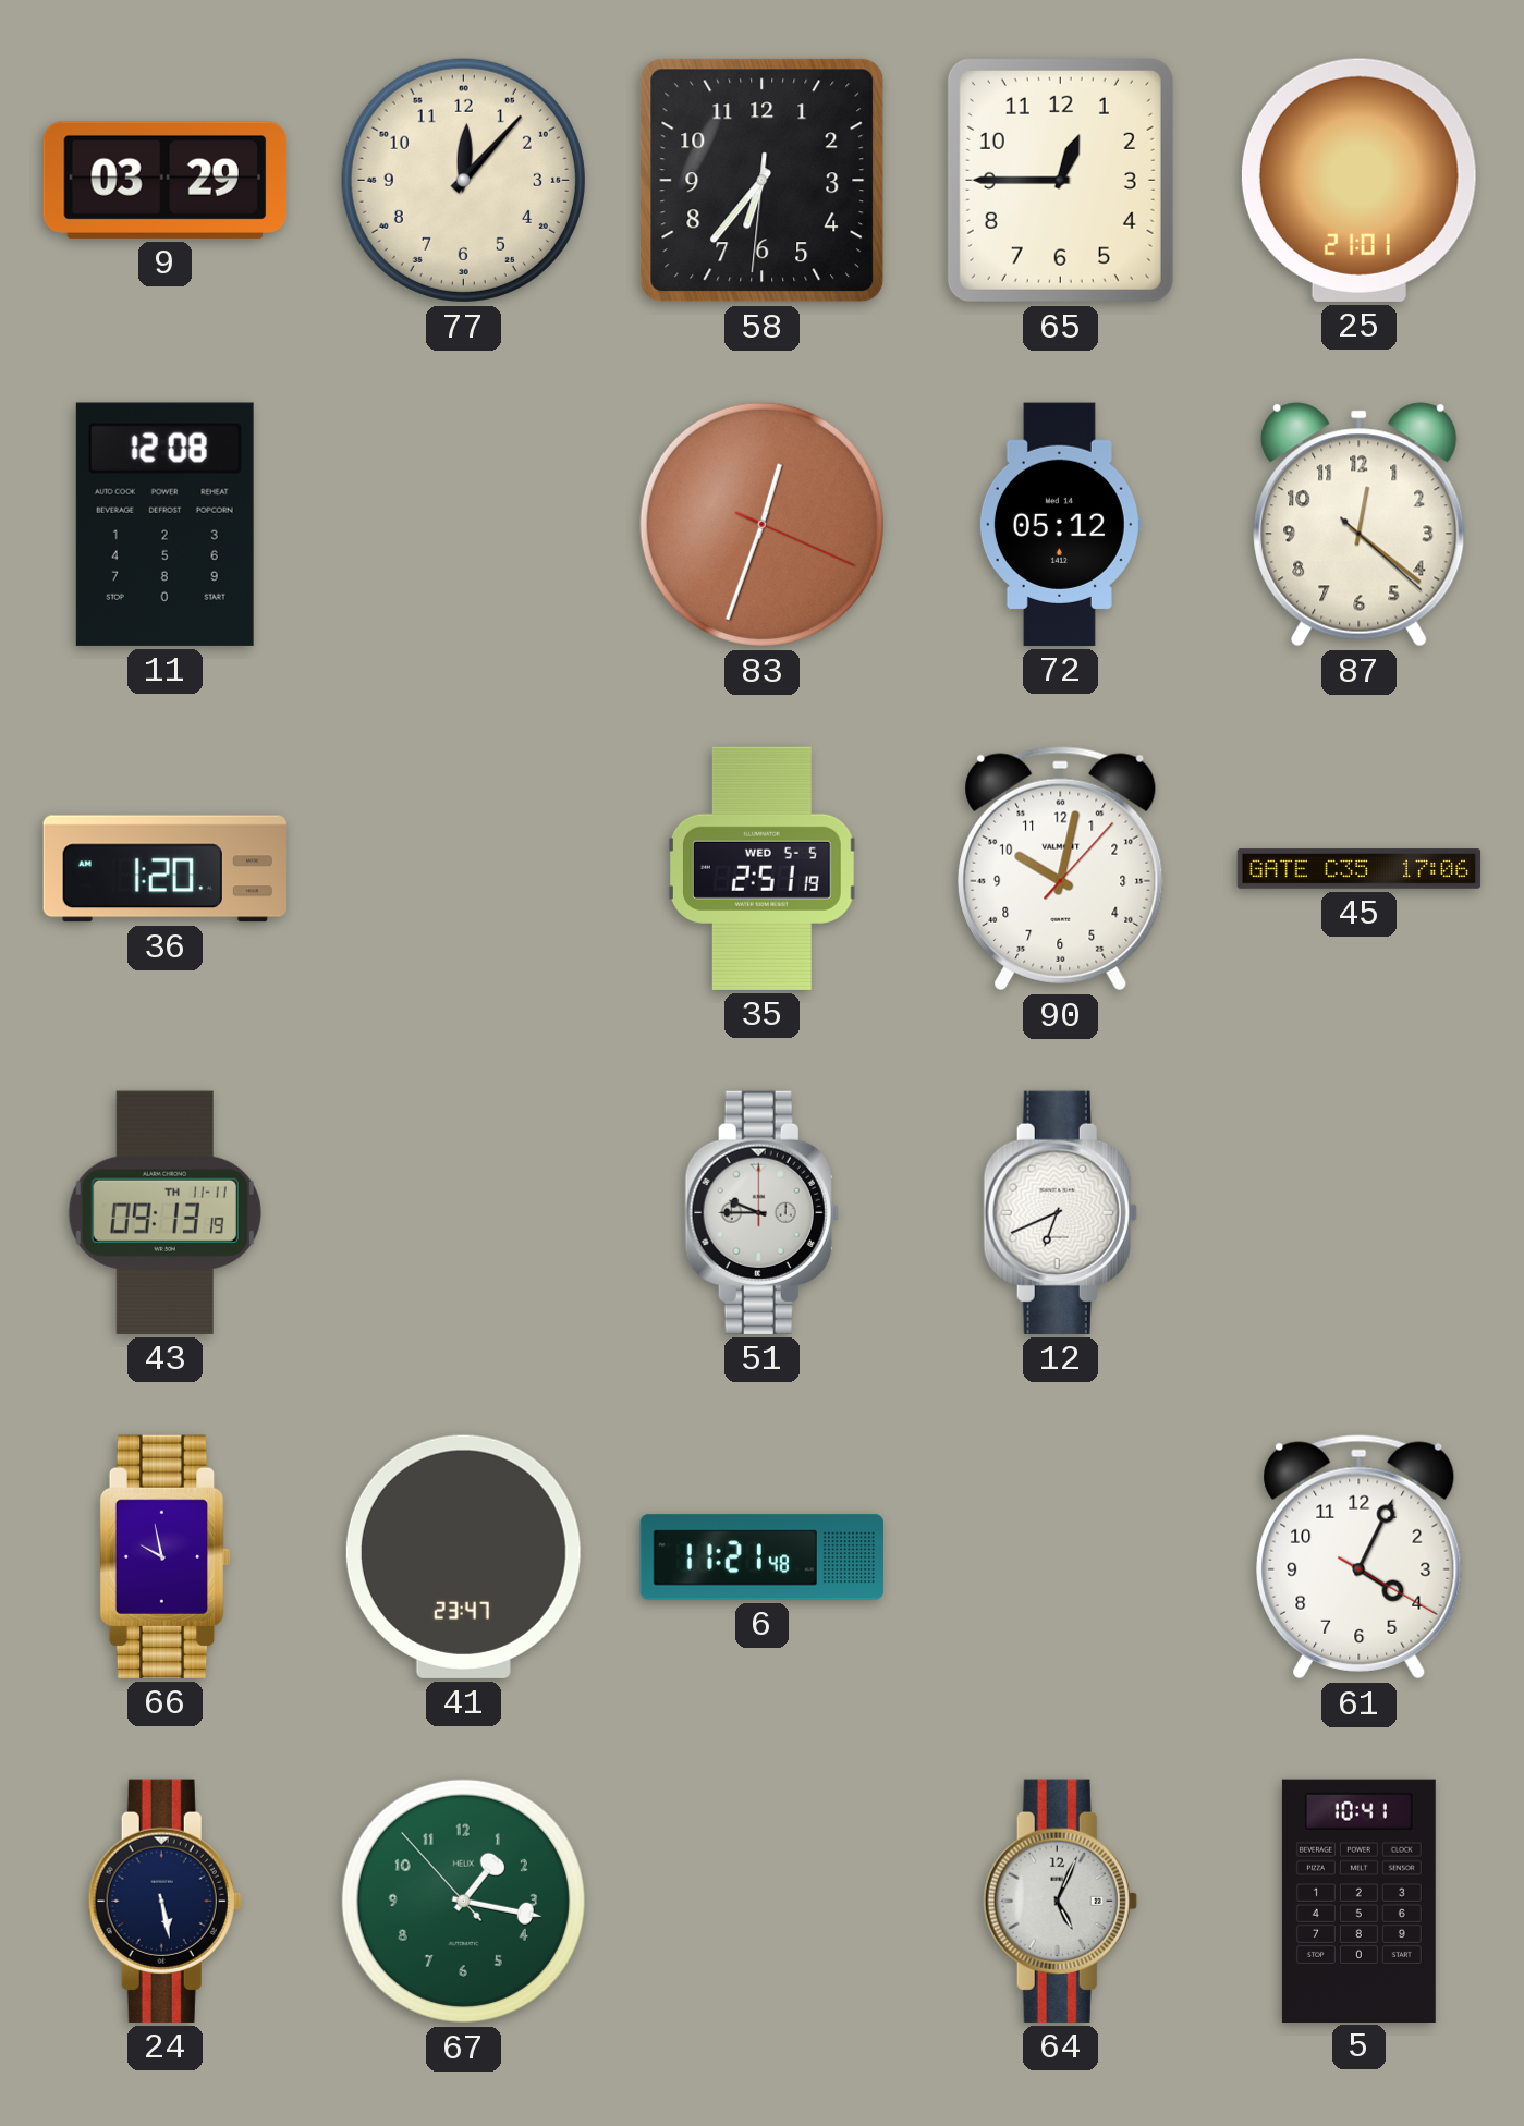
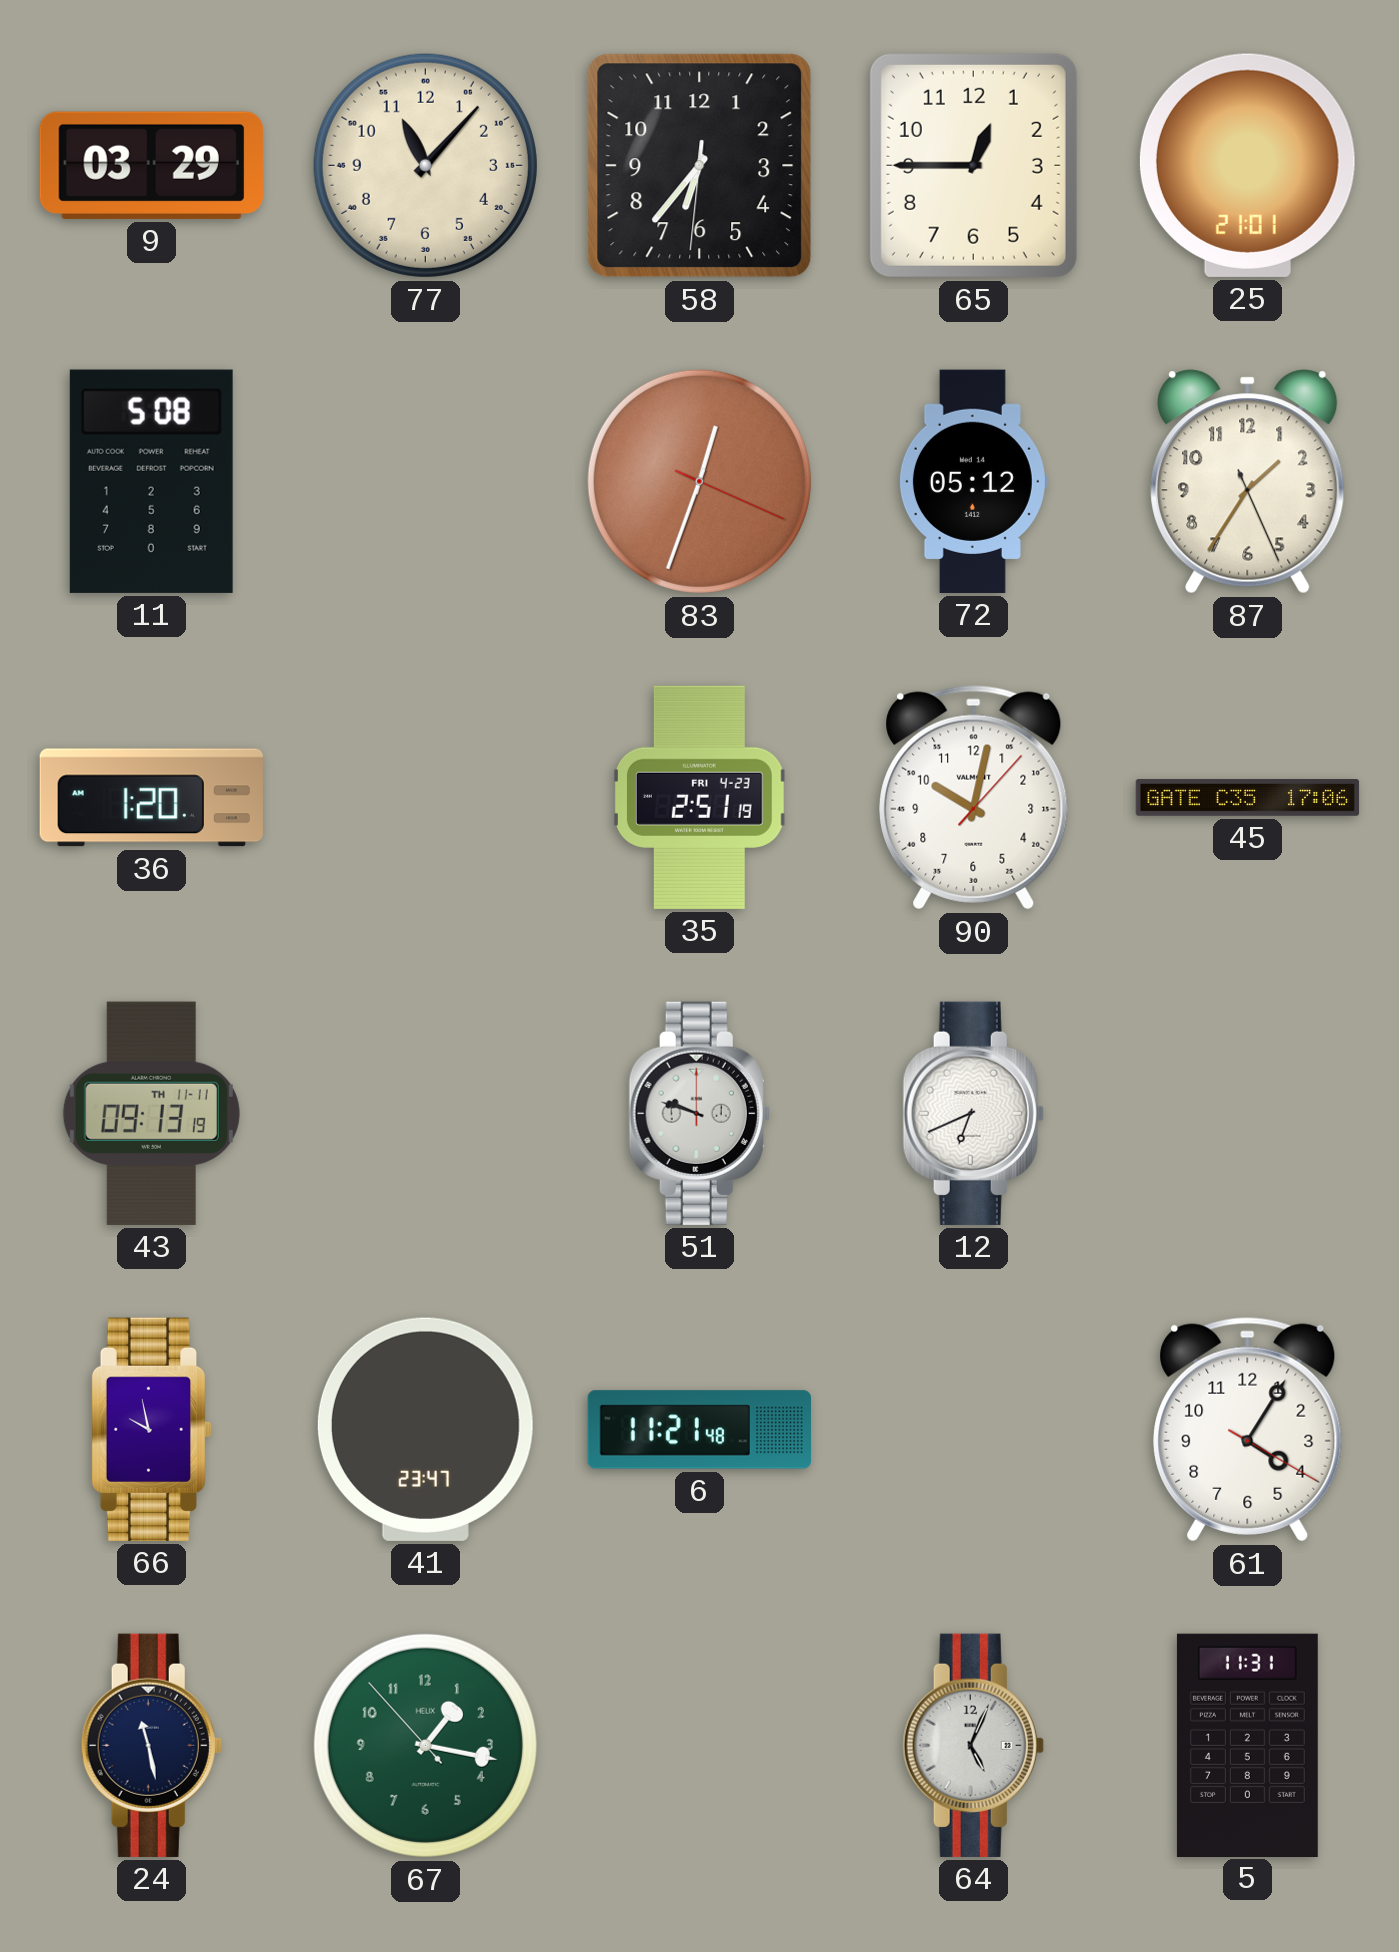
77: 12:07 -> 11:07
11: 12:08 -> 5:08
87: 12:21 -> 1:35
35 date: WED 5-5 -> FRI 4-23
51: 9:45 -> 9:48
61: 4:04 -> 4:05
24: 5:28 -> 11:28
5: 10:41 -> 11:31
